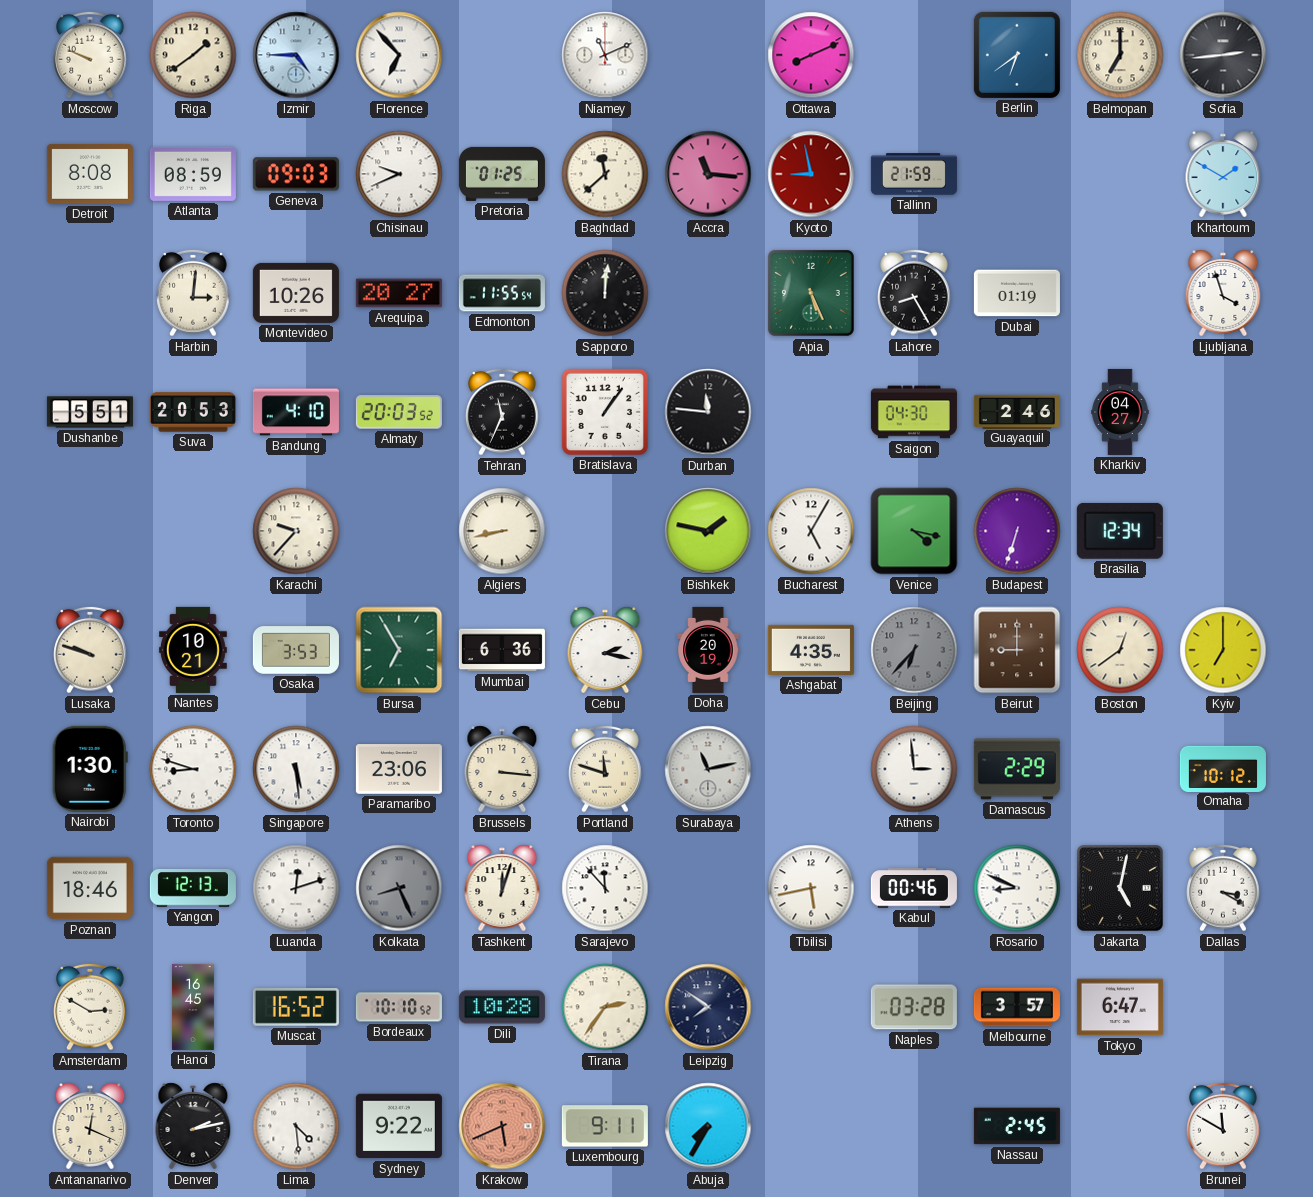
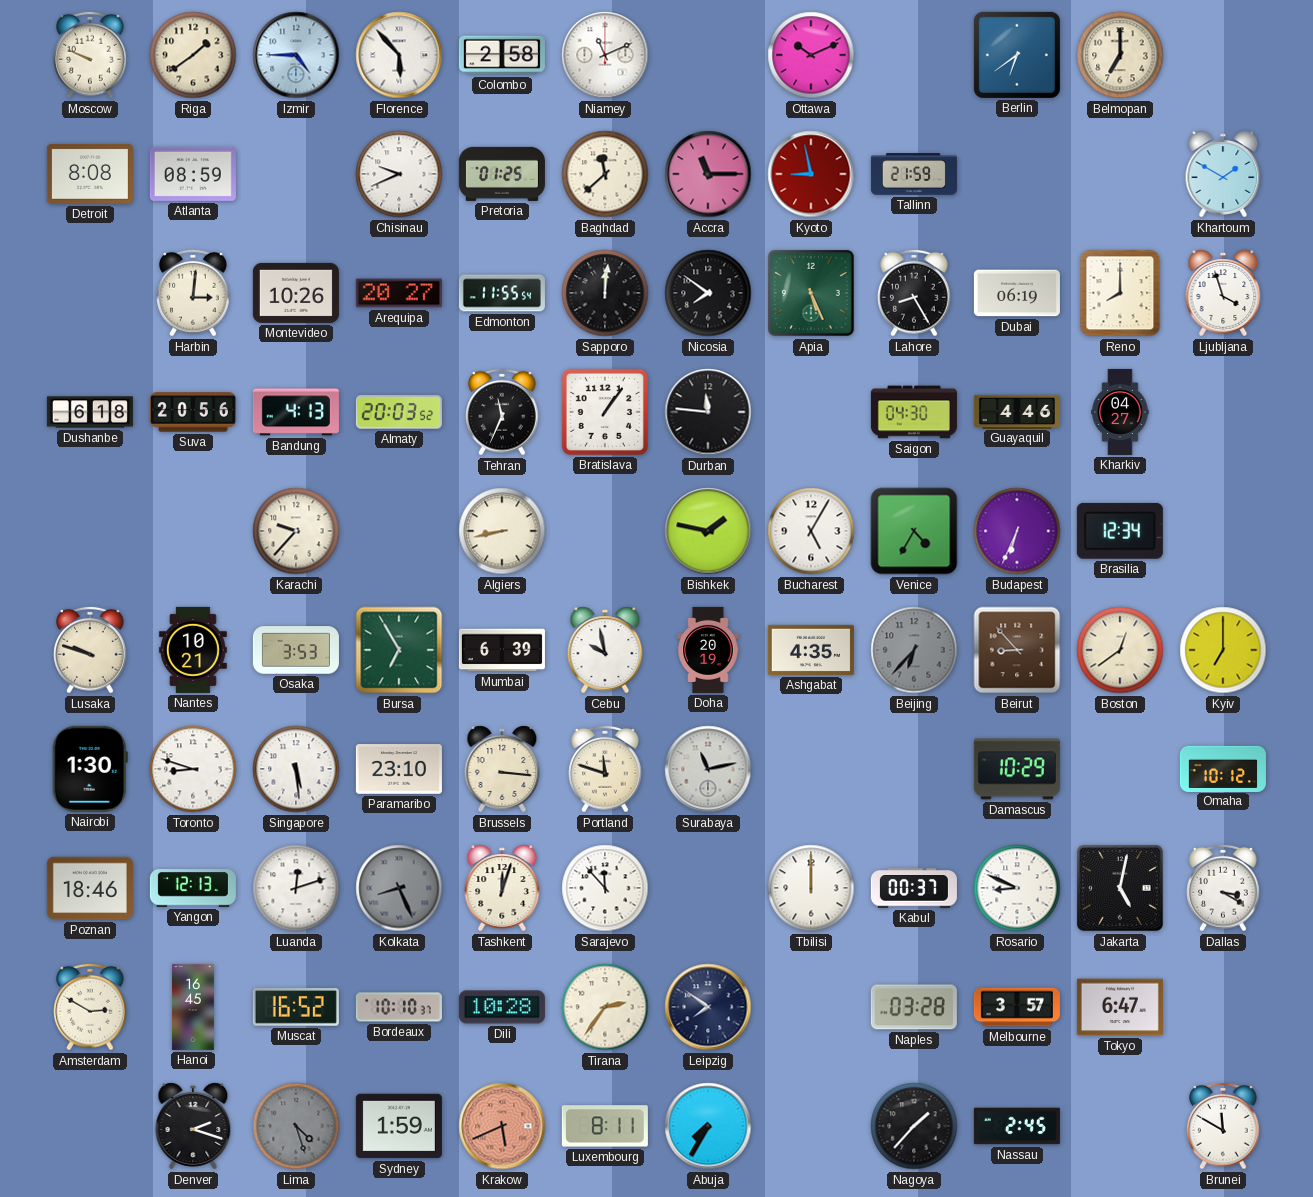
Florence: 6:53 -> 5:53
Colombo: none -> 2:58
Ottawa: 8:11 -> 10:11
Sofia: 2:44 -> none
Geneva: 09:03 -> none
Accra: 11:16 -> 11:15
Nicosia: none -> 7:51
Dubai: 01:19 -> 06:19
Reno: none -> 8:00
Dushanbe: 5:51 -> 6:18
Suva: 20:53 -> 20:56
Bandung: 4:10 -> 4:13
Guayaquil: 2:46 -> 4:46
Venice: 4:17 -> 4:35
Budapest: 6:33 -> 6:34
Mumbai: 6:36 -> 6:39
Cebu: 2:17 -> 9:58
Beirut: 9:00 -> 8:53
Paramaribo: 23:06 -> 23:10
Athens: 2:59 -> none
Damascus: 2:29 -> 10:29
Tbilisi: 5:43 -> 12:00
Kabul: 00:46 -> 00:37
Bordeaux: 10:10:52 -> 10:10:37
Antananarivo: 12:19 -> none
Denver: 2:13 -> 2:18
Lima: 4:29 -> 4:27
Lima dial: white -> grey
Sydney: 9:22 -> 1:59
Luxembourg: 9:11 -> 8:11
Nagoya: none -> 1:37
